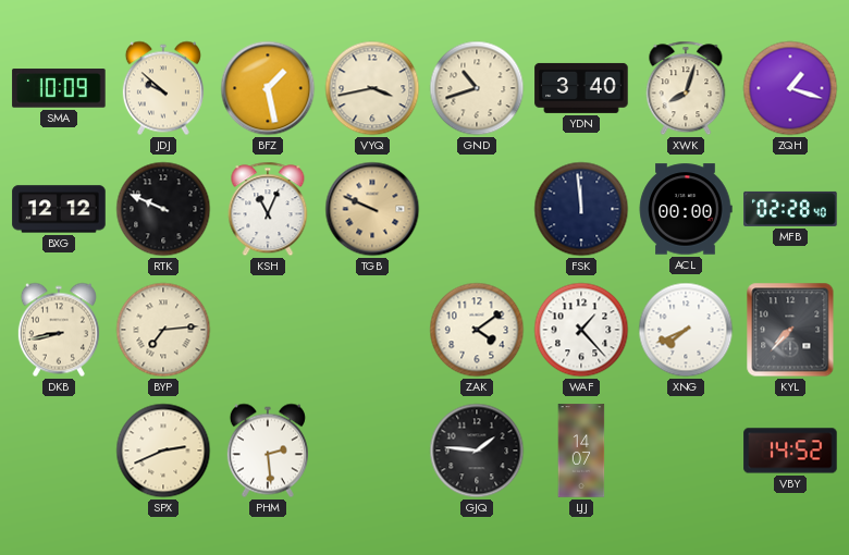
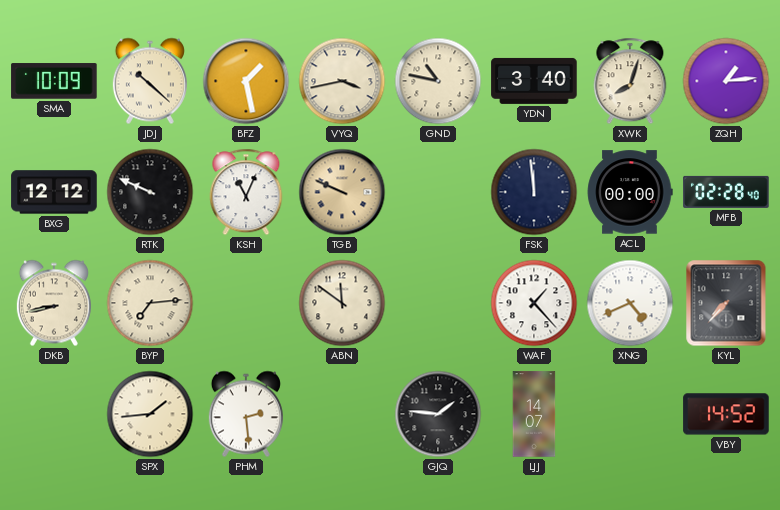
JDJ: 9:52 -> 10:22
GND: 10:42 -> 10:47
ZQH: 1:18 -> 1:14
ABN: none -> 11:51
ZAK: 4:09 -> none
XNG: 7:41 -> 4:41
SPX: 2:41 -> 1:44
